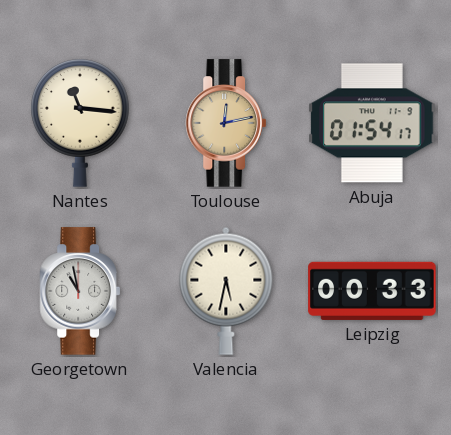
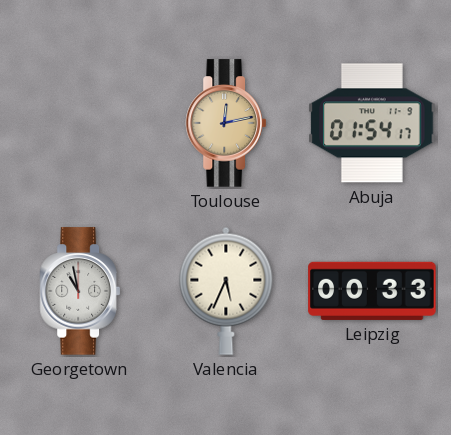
Nantes: 11:16 -> none
Valencia: 5:32 -> 5:34
